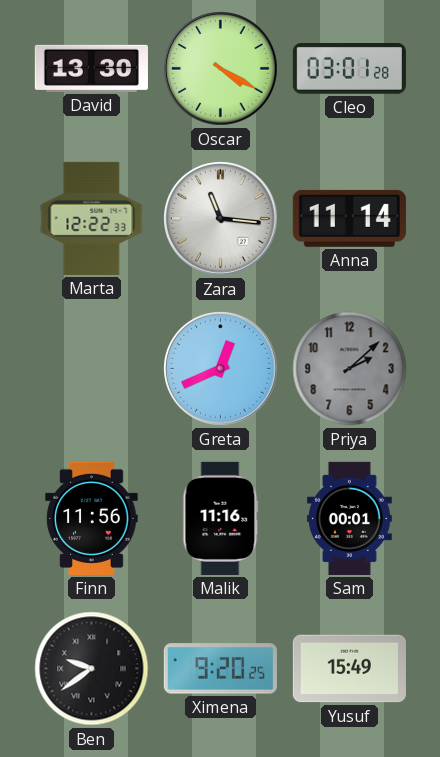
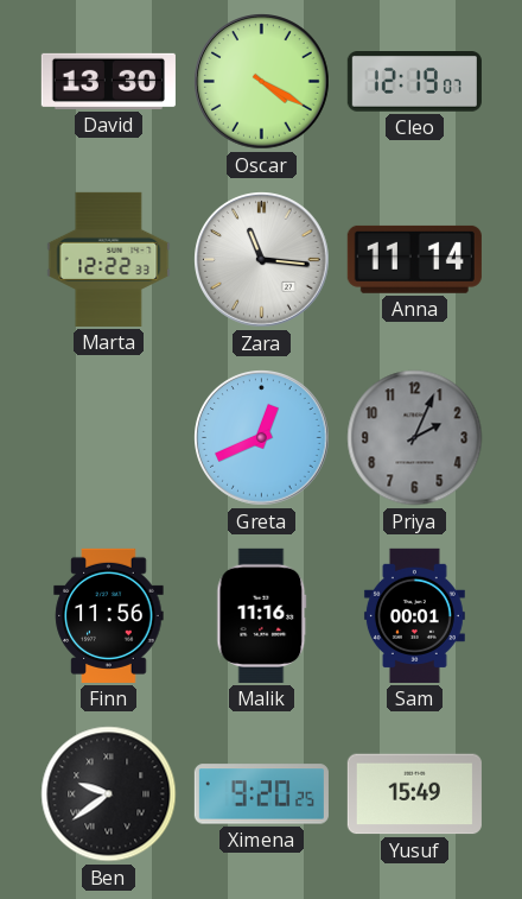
Cleo: 03:01 -> 12:19
Priya: 2:08 -> 2:04
